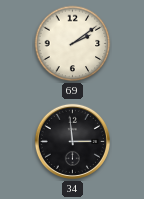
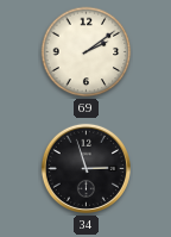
34: 2:59 -> 2:57
